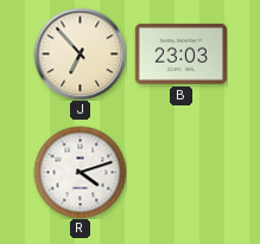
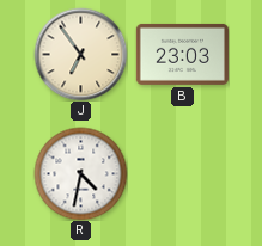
J: 6:53 -> 6:54
R: 4:12 -> 4:32
